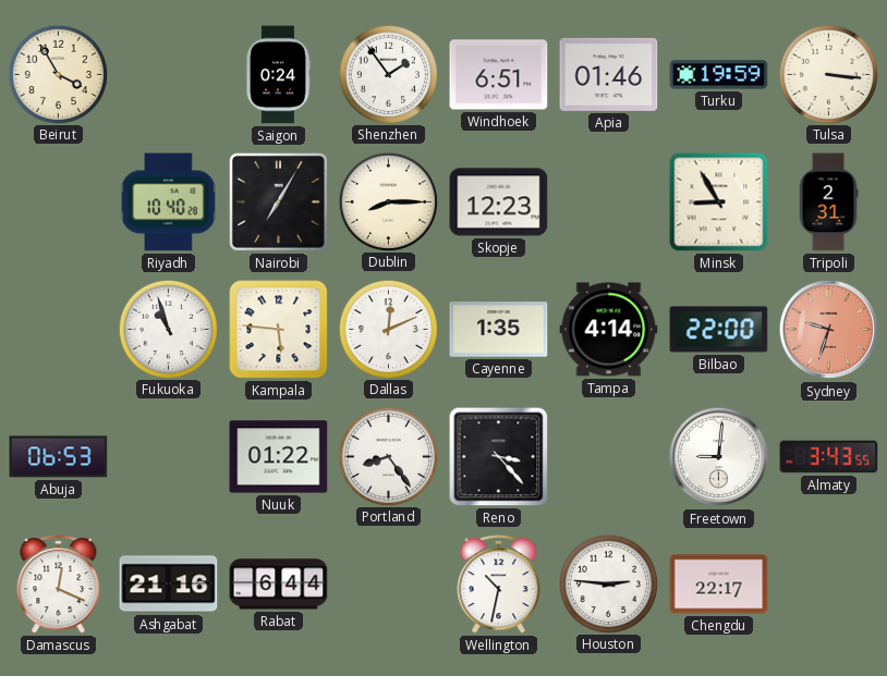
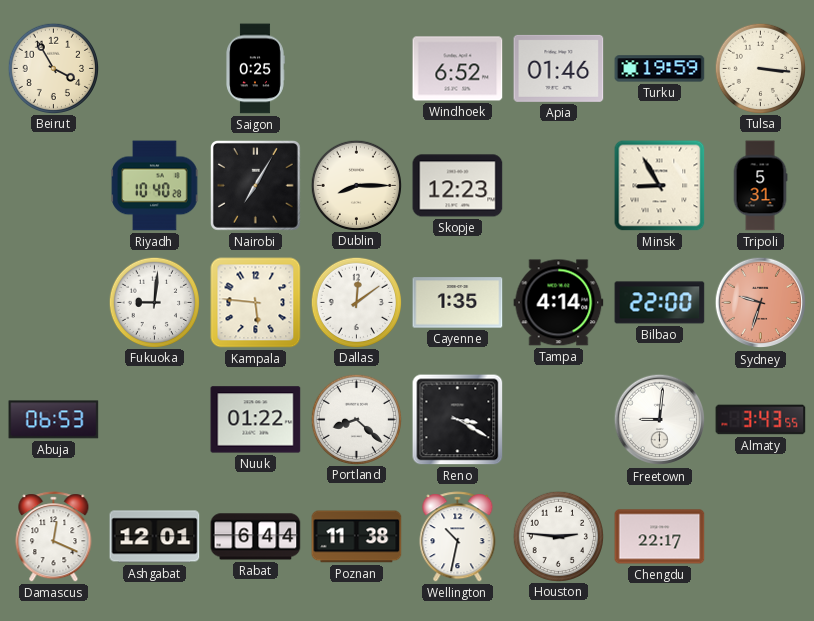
Saigon: 0:24 -> 0:25
Shenzhen: 1:54 -> none
Windhoek: 6:51 -> 6:52
Tripoli: 2:31 -> 5:31
Fukuoka: 10:57 -> 9:01
Dallas: 12:11 -> 12:09
Portland: 8:24 -> 8:22
Reno: 3:23 -> 3:20
Ashgabat: 21:16 -> 12:01
Poznan: none -> 11:38
